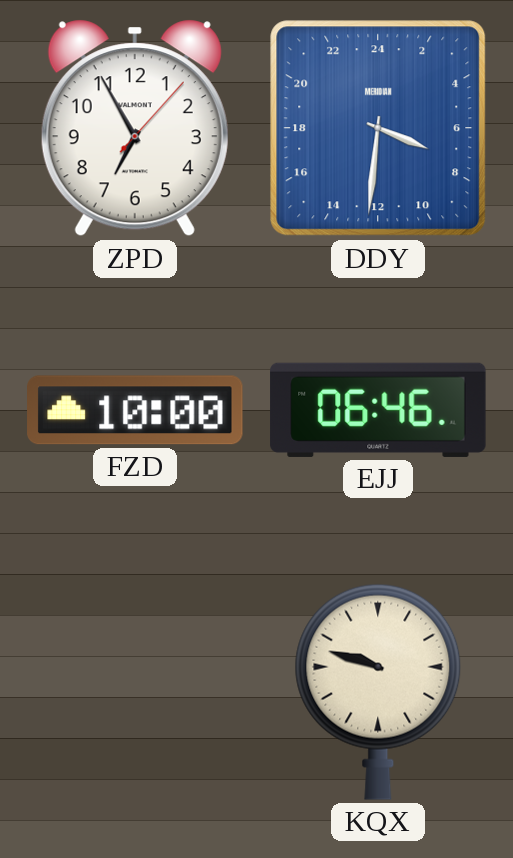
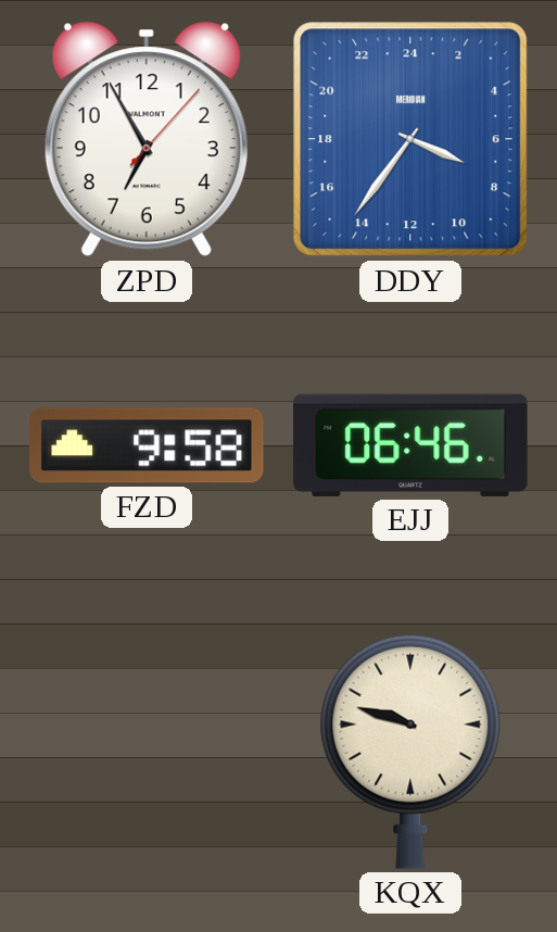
DDY: 7:31 -> 7:36
FZD: 10:00 -> 9:58
